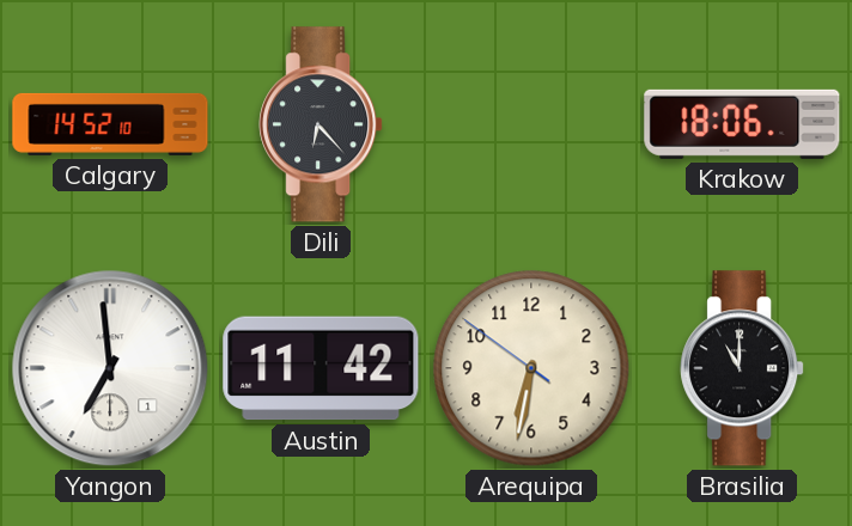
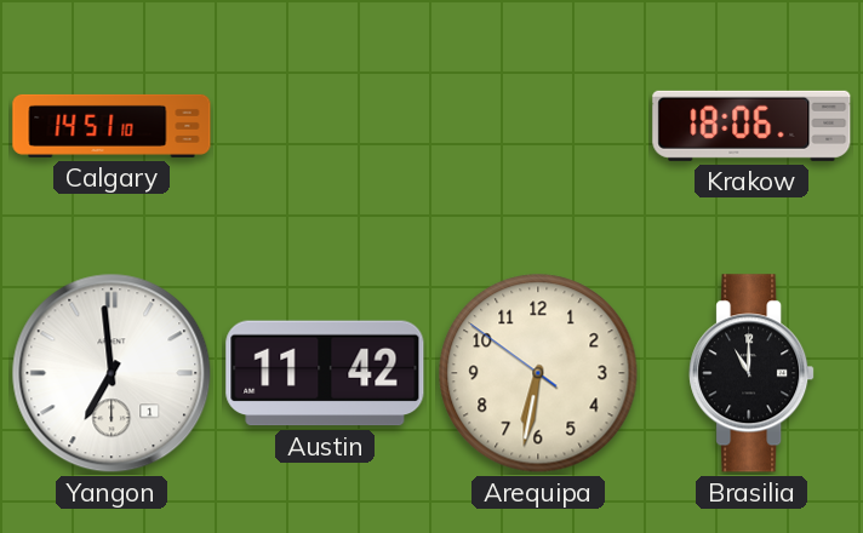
Calgary: 14:52 -> 14:51
Dili: 6:23 -> none
